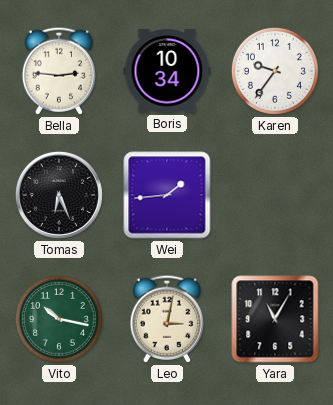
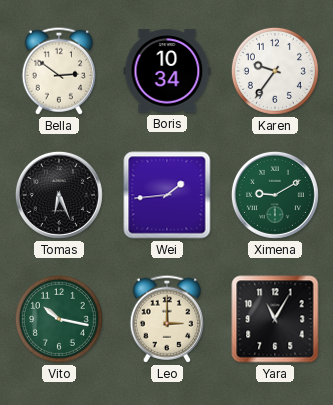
Bella: 2:46 -> 2:51
Ximena: none -> 9:10
Leo: 3:02 -> 3:00
